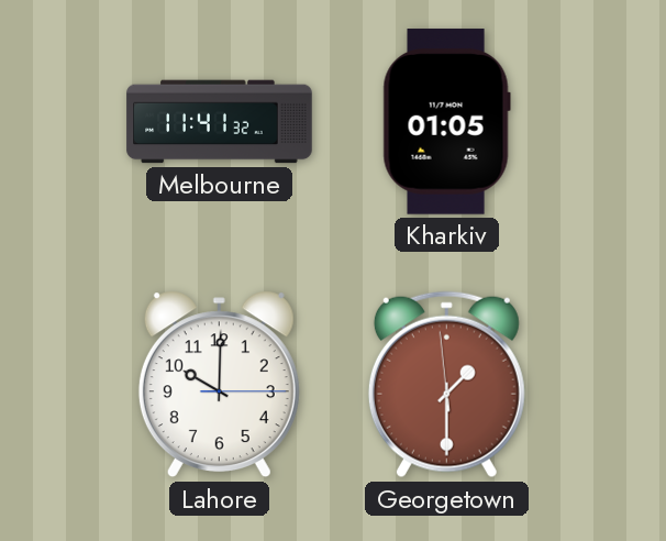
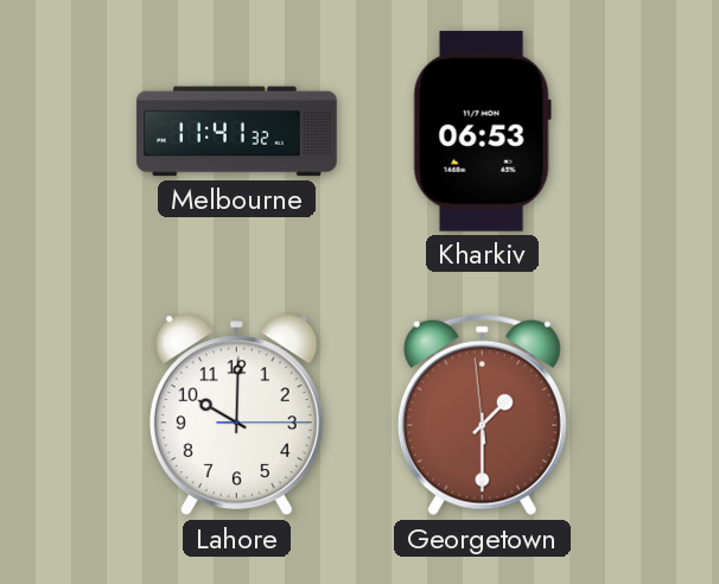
Kharkiv: 01:05 -> 06:53
